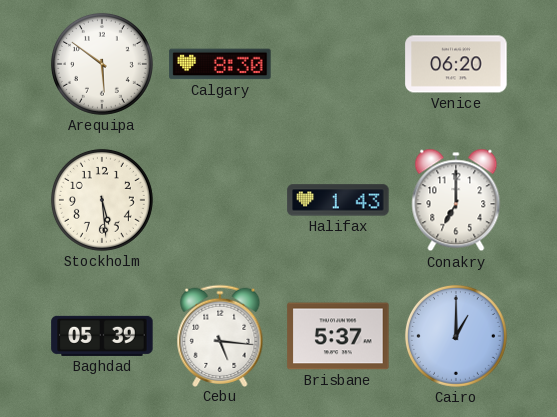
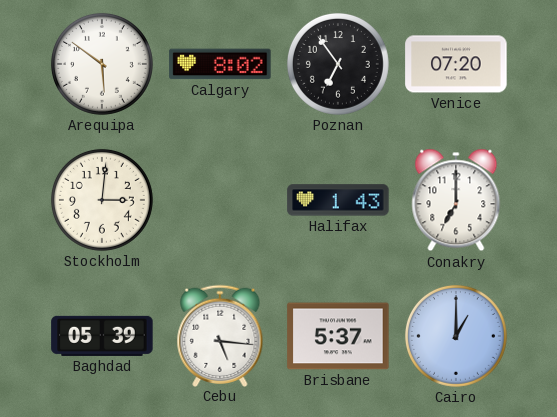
Calgary: 8:30 -> 8:02
Poznan: none -> 6:54
Venice: 06:20 -> 07:20
Stockholm: 5:29 -> 3:01
